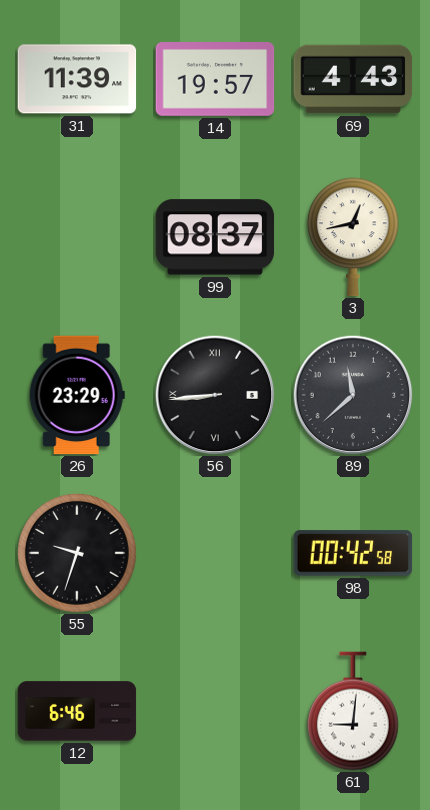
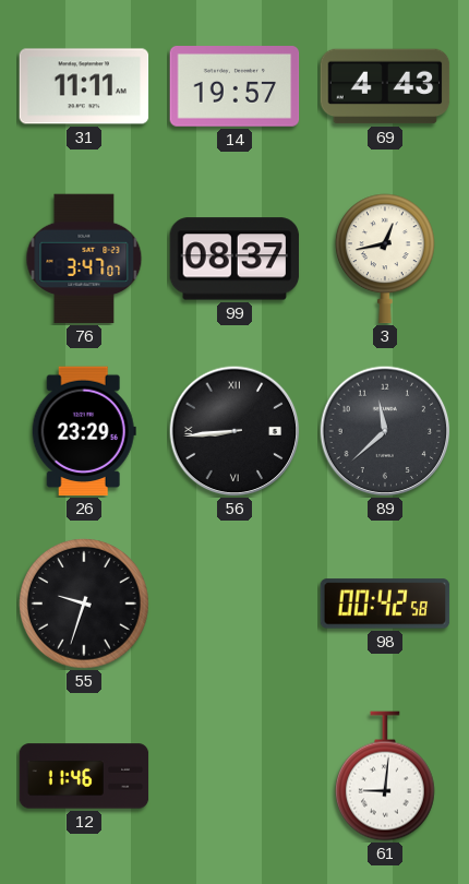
31: 11:39 -> 11:11
76: none -> 3:47
12: 6:46 -> 11:46
